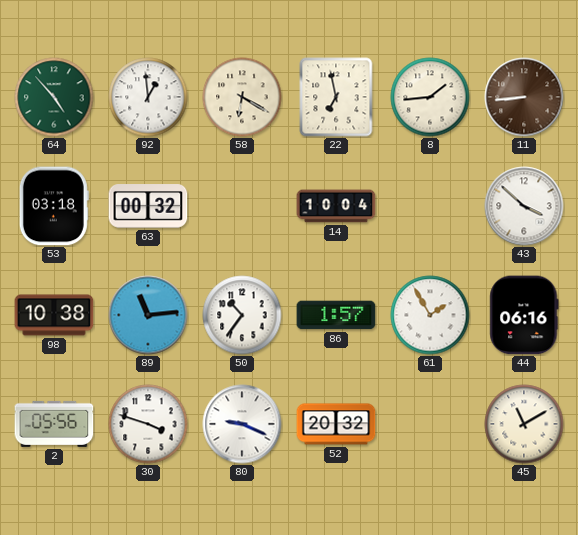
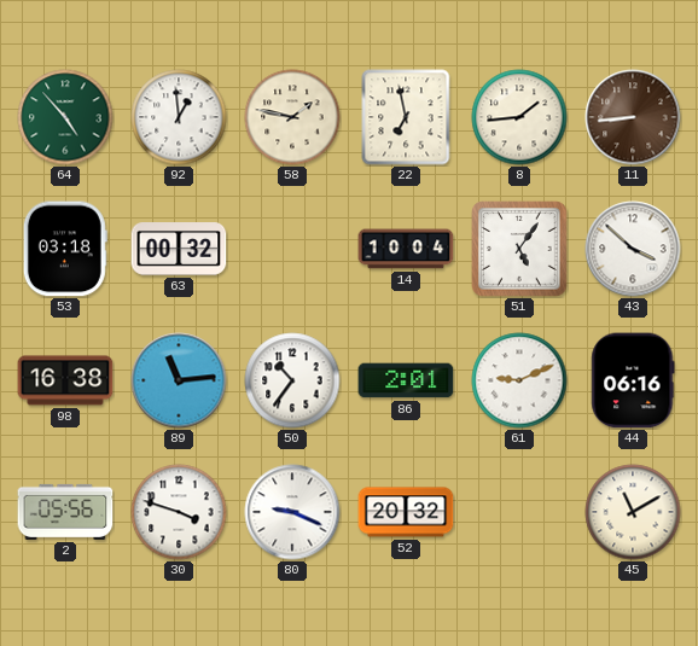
58: 6:20 -> 1:47
51: none -> 5:06
98: 10:38 -> 16:38
86: 1:57 -> 2:01
61: 1:55 -> 9:11
